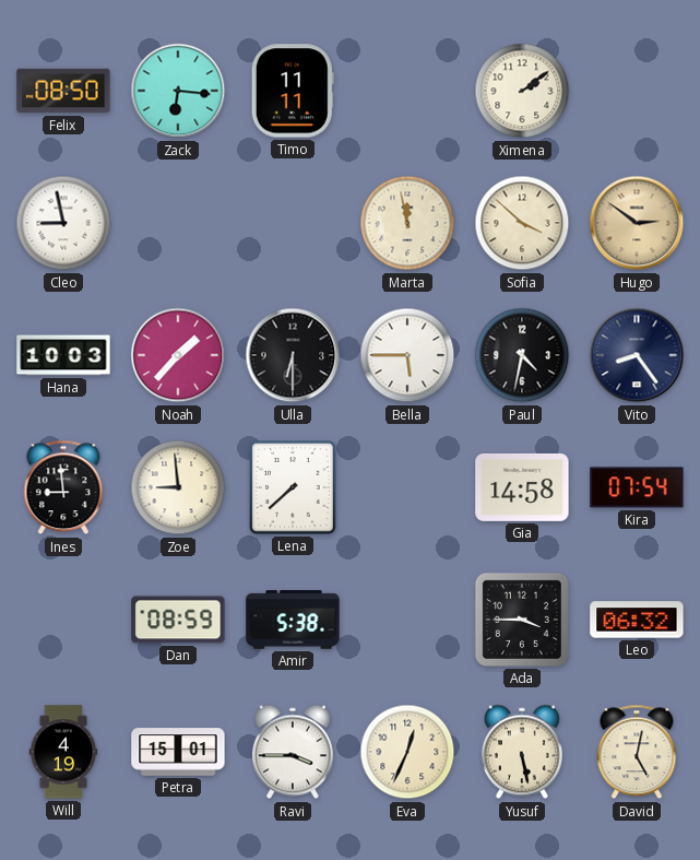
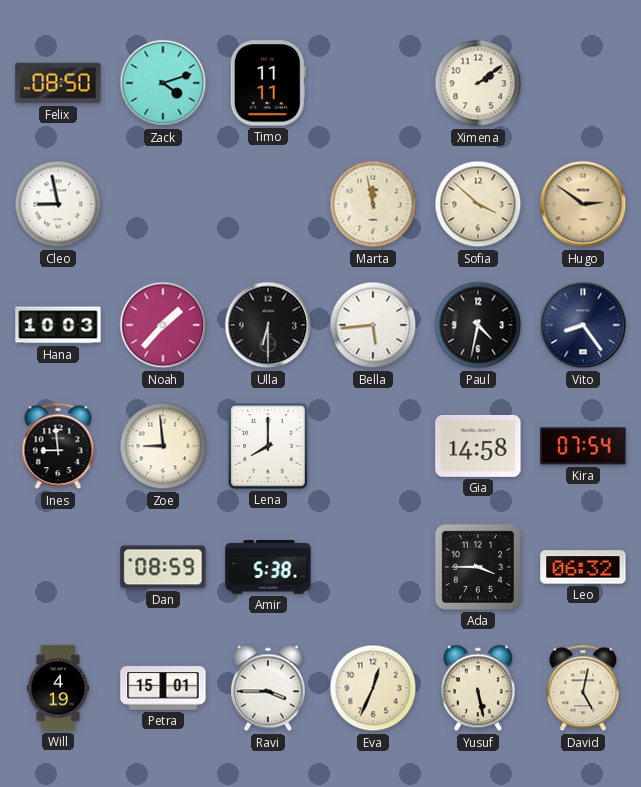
Zack: 6:16 -> 4:12
Bella: 5:45 -> 5:44
Lena: 7:38 -> 8:00
